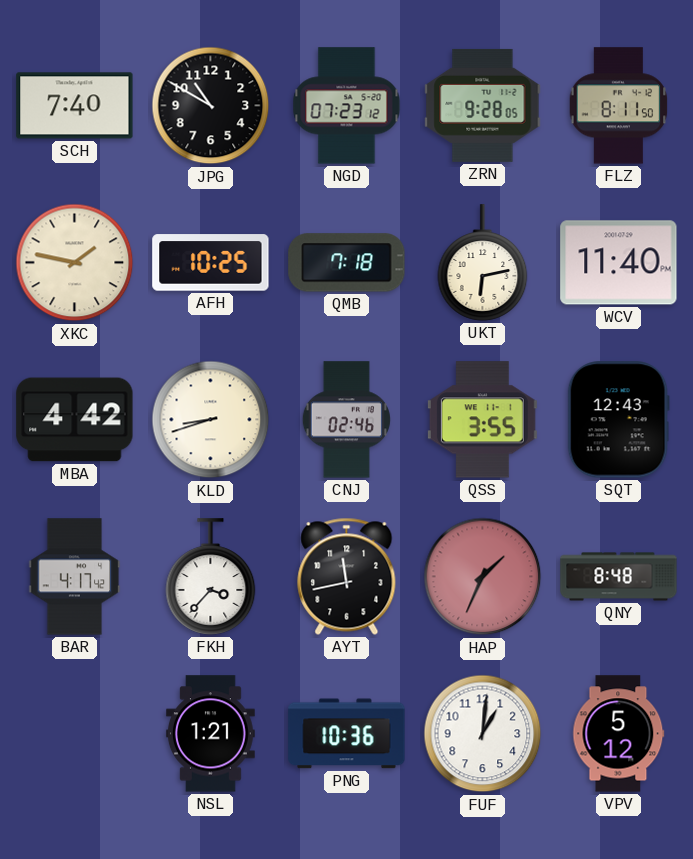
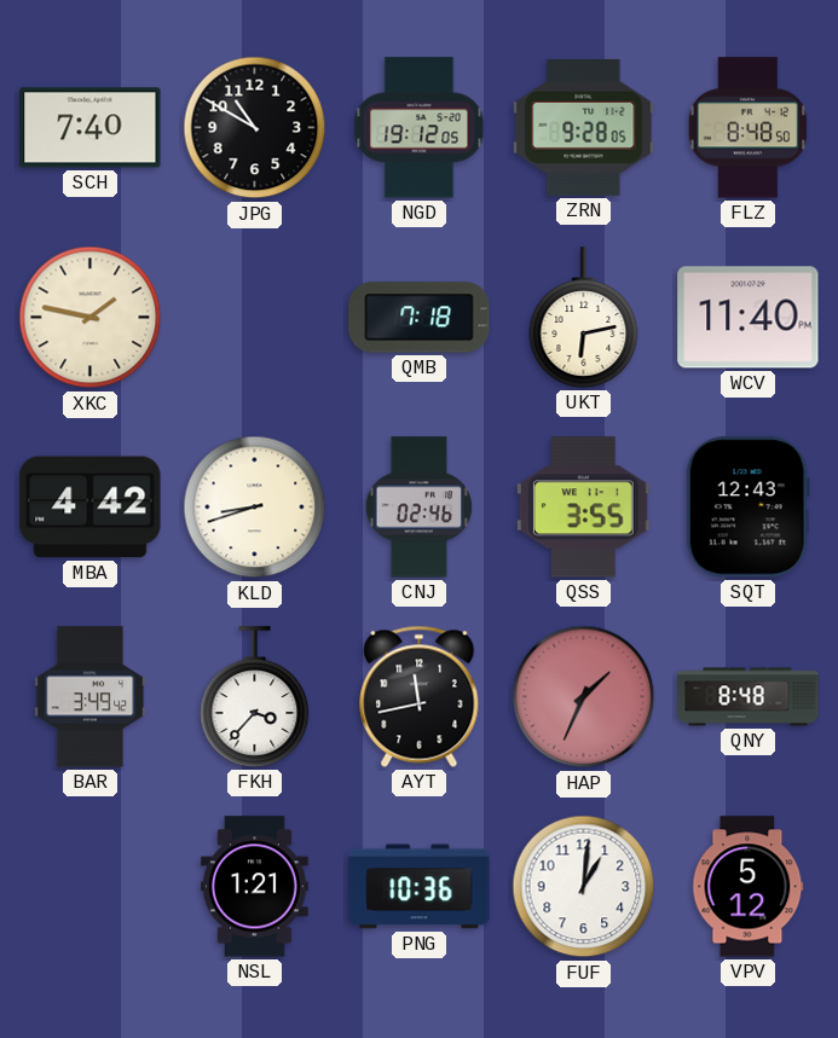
NGD: 07:23 -> 19:12
FLZ: 8:11 -> 8:48
AFH: 10:25 -> none
BAR: 4:17 -> 3:49
